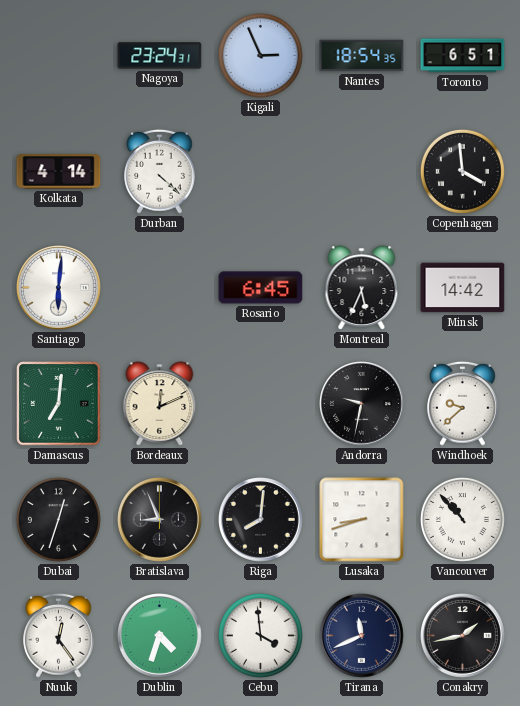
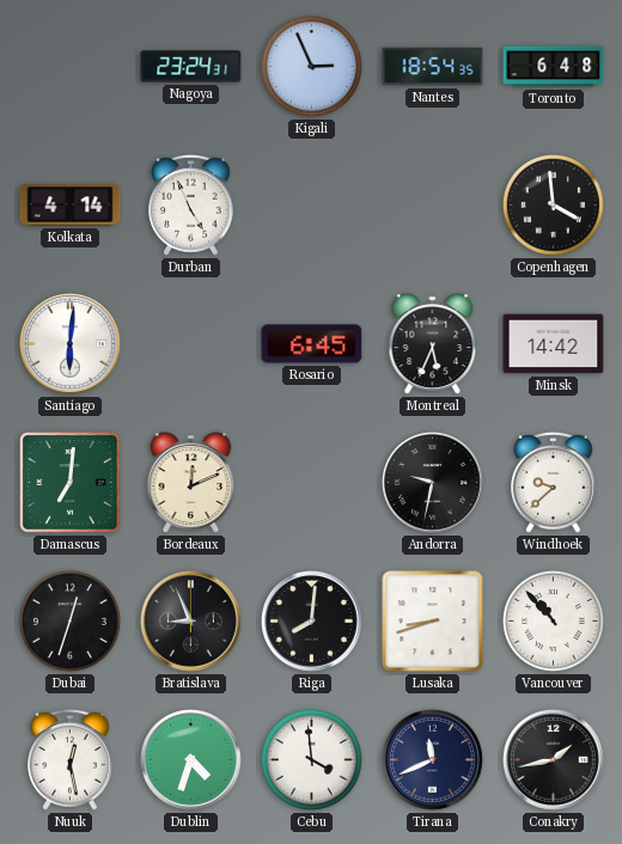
Toronto: 6:51 -> 6:48
Durban: 4:22 -> 4:56
Nuuk: 12:24 -> 12:28
